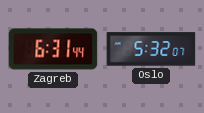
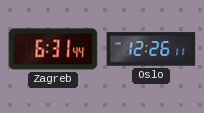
Oslo: 5:32 -> 12:26
